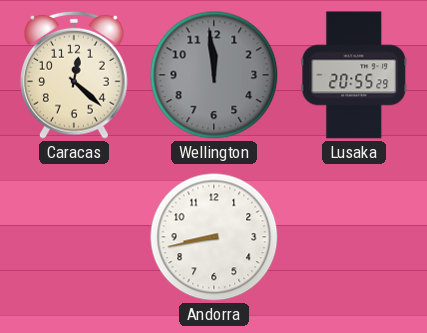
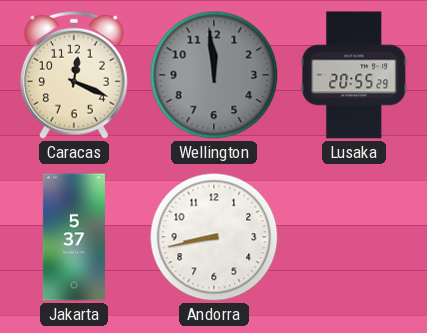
Caracas: 12:22 -> 12:19
Jakarta: none -> 5:37
